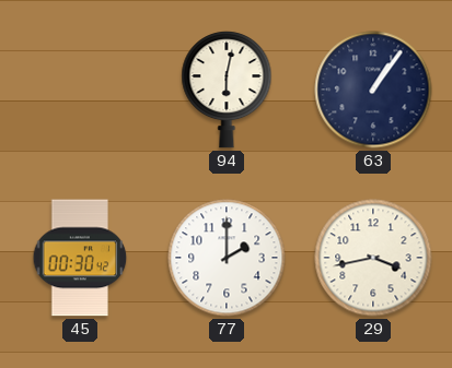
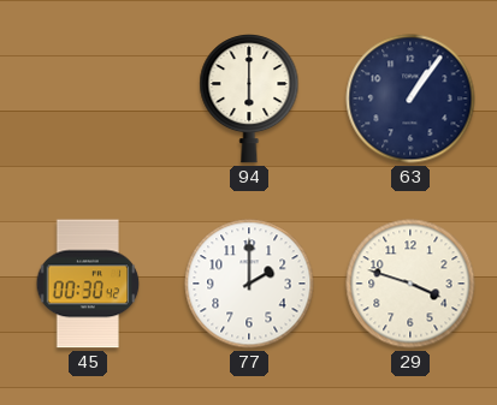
94: 6:02 -> 6:00
29: 3:43 -> 3:48
